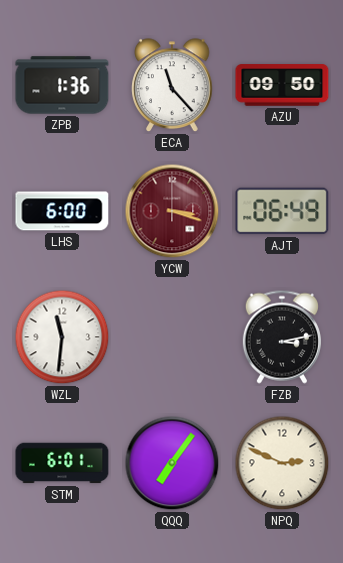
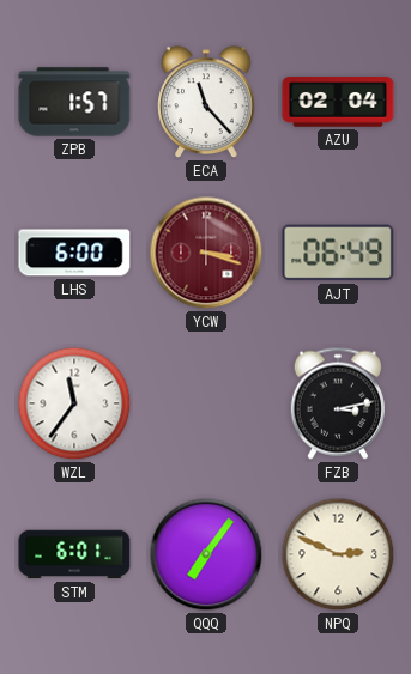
ZPB: 1:36 -> 1:57
AZU: 09:50 -> 02:04
WZL: 11:31 -> 11:36
